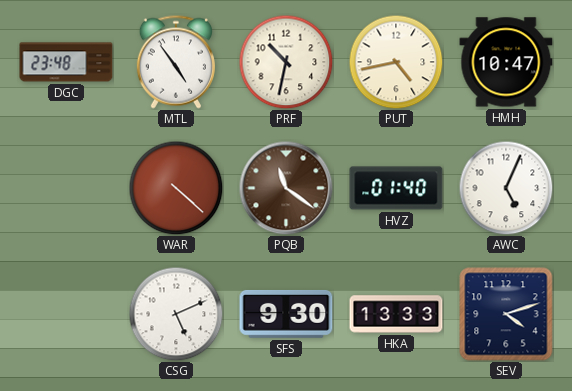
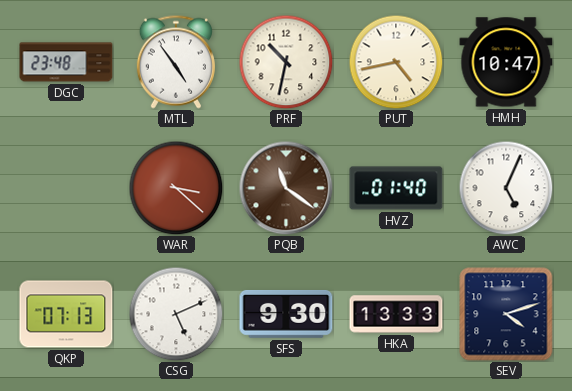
WAR: 4:22 -> 3:22
QKP: none -> 07:13
